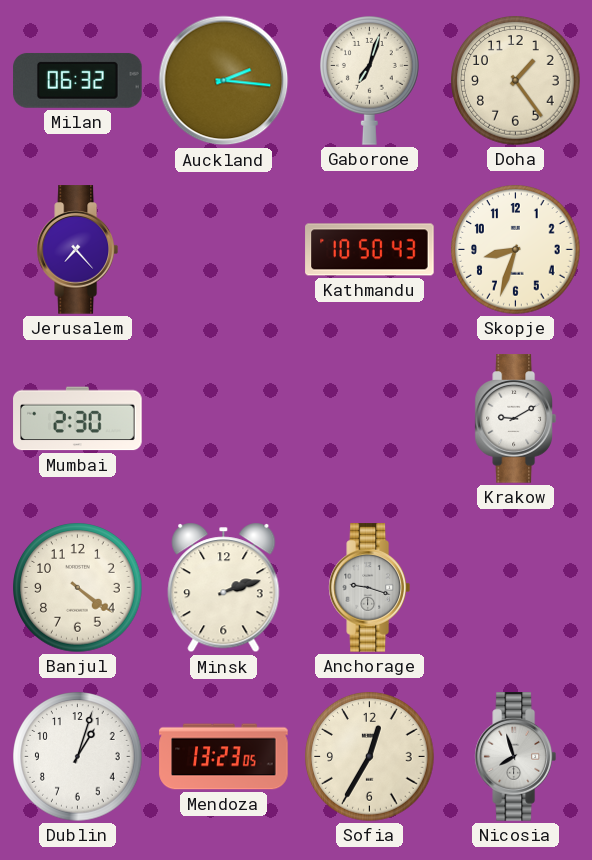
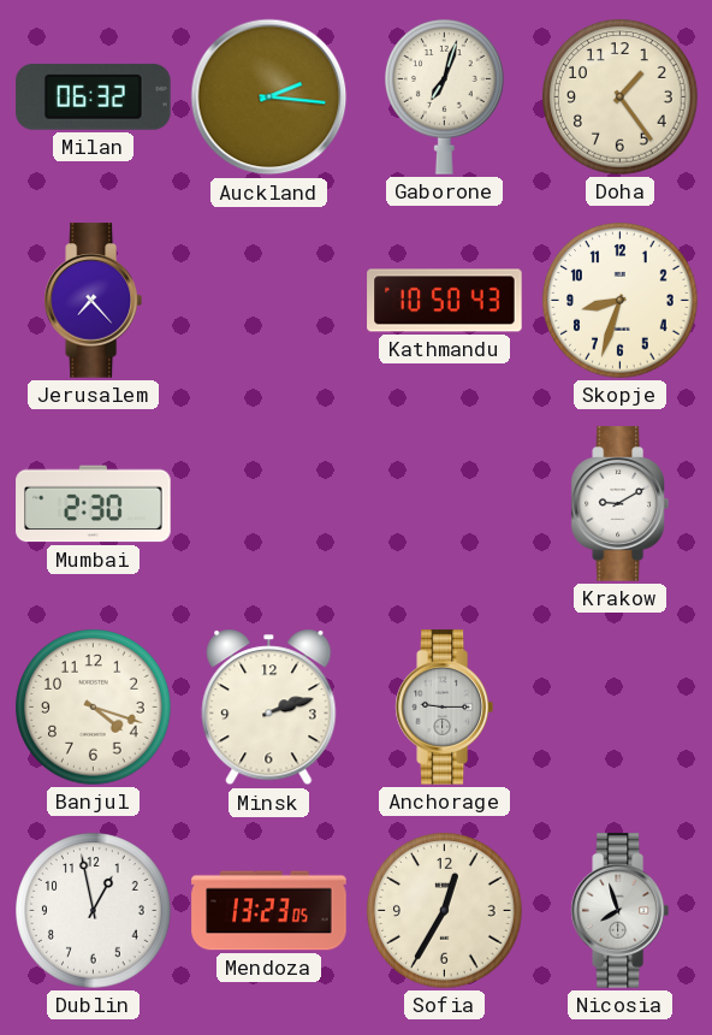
Banjul: 4:21 -> 4:18
Anchorage: 9:18 -> 9:15
Dublin: 1:03 -> 12:58
